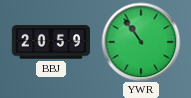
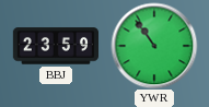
BBJ: 20:59 -> 23:59
